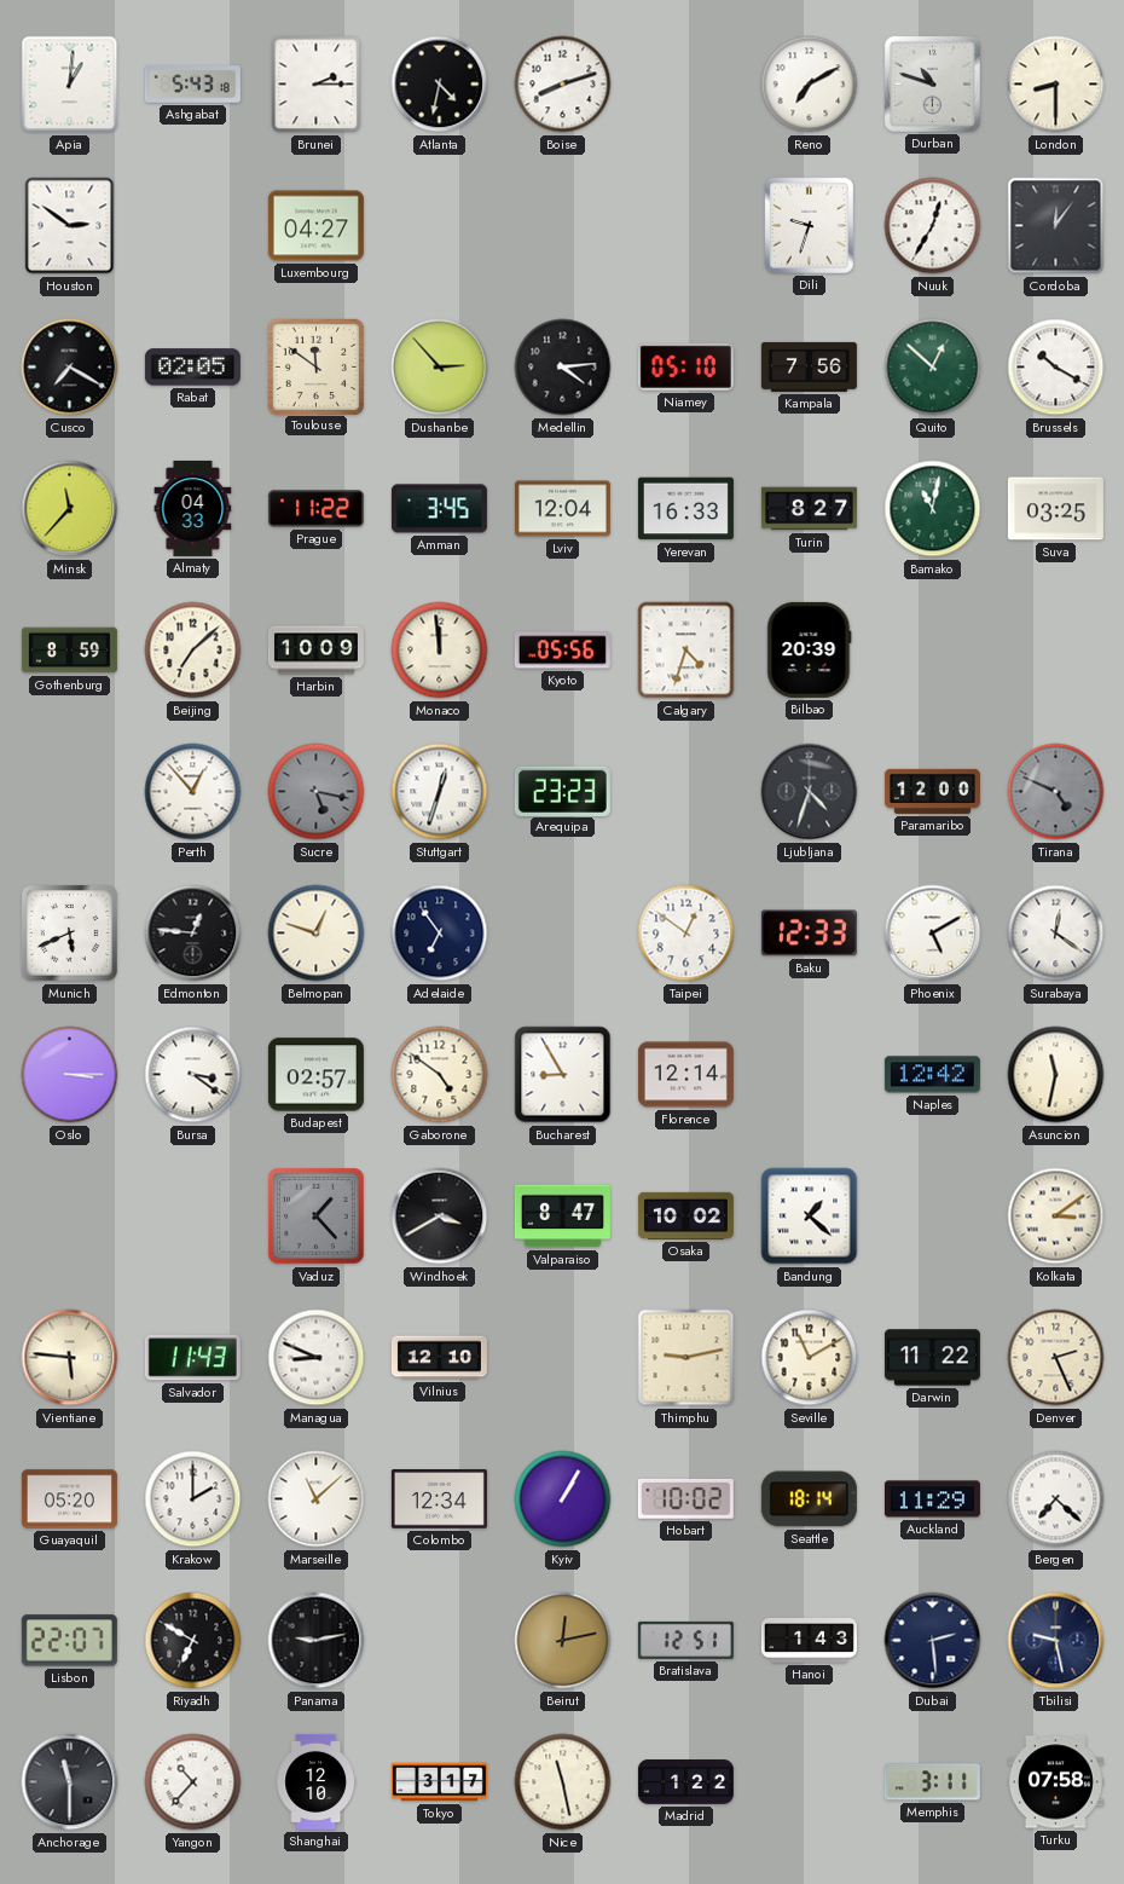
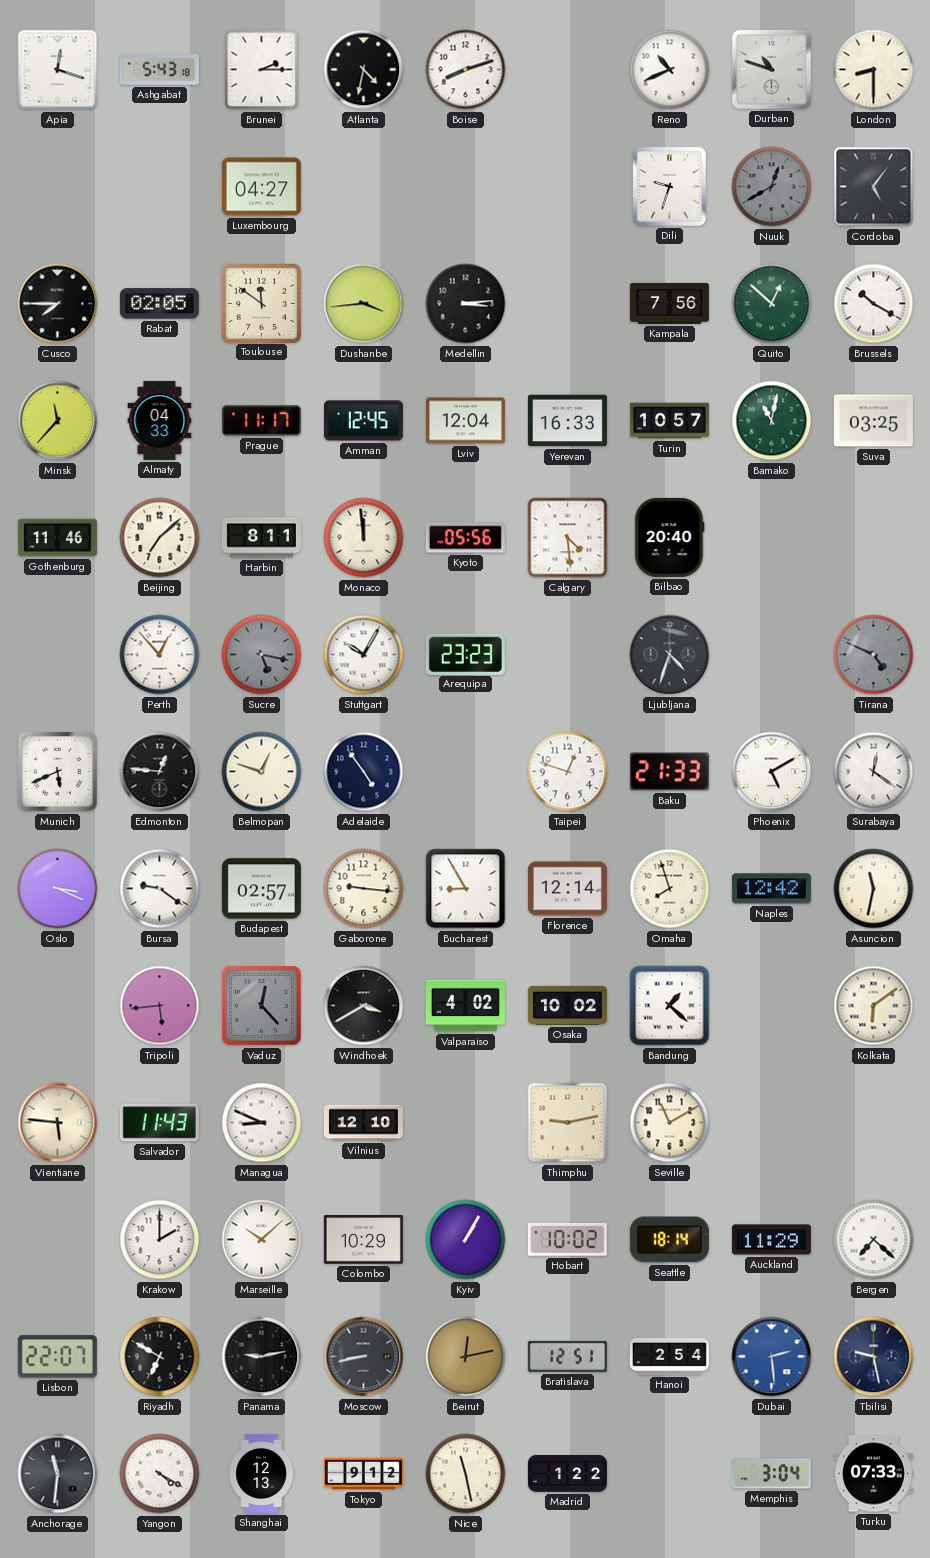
Apia: 1:01 -> 12:18
Reno: 7:10 -> 10:41
Houston: 2:51 -> none
Nuuk: 12:35 -> 12:40
Nuuk dial: white -> grey
Cordoba: 12:06 -> 5:06
Cusco: 7:20 -> 7:45
Dushanbe: 2:53 -> 3:44
Medellin: 4:14 -> 3:14
Niamey: 05:10 -> none
Prague: 11:22 -> 11:17
Amman: 3:45 -> 12:45
Turin: 8:27 -> 10:57
Gothenburg: 8:59 -> 11:46
Harbin: 10:09 -> 8:11
Calgary: 4:33 -> 4:29
Bilbao: 20:39 -> 20:40
Stuttgart: 12:33 -> 10:05
Paramaribo: 12:00 -> none
Adelaide: 6:54 -> 4:54
Taipei: 12:51 -> 12:48
Baku: 12:33 -> 21:33
Oslo: 3:15 -> 3:19
Bursa: 3:21 -> 9:21
Gaborone: 4:51 -> 9:16
Omaha: none -> 7:57
Tripoli: none -> 5:44
Vaduz: 1:23 -> 12:23
Valparaiso: 8:47 -> 4:02
Kolkata: 3:09 -> 6:09
Darwin: 11:22 -> none
Denver: 2:26 -> none
Guayaquil: 05:20 -> none
Marseille: 11:08 -> 10:08
Colombo: 12:34 -> 10:29
Moscow: none -> 8:43
Hanoi: 1:43 -> 2:54
Dubai dial: navy -> blue
Anchorage: 11:30 -> 11:31
Yangon: 10:37 -> 4:20
Shanghai: 12:10 -> 12:13
Tokyo: 3:17 -> 9:12
Memphis: 3:11 -> 3:04
Turku: 07:58 -> 07:33
